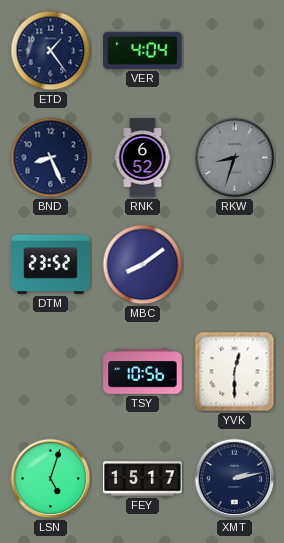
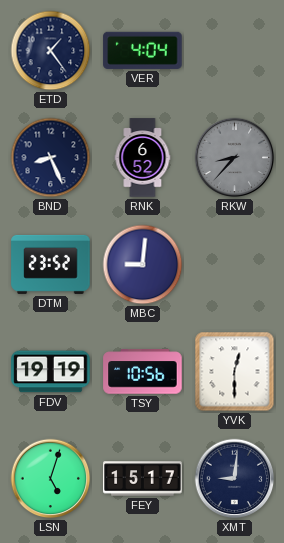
RKW: 8:33 -> 8:37
MBC: 8:09 -> 9:01
FDV: none -> 19:19
XMT: 2:13 -> 9:01
